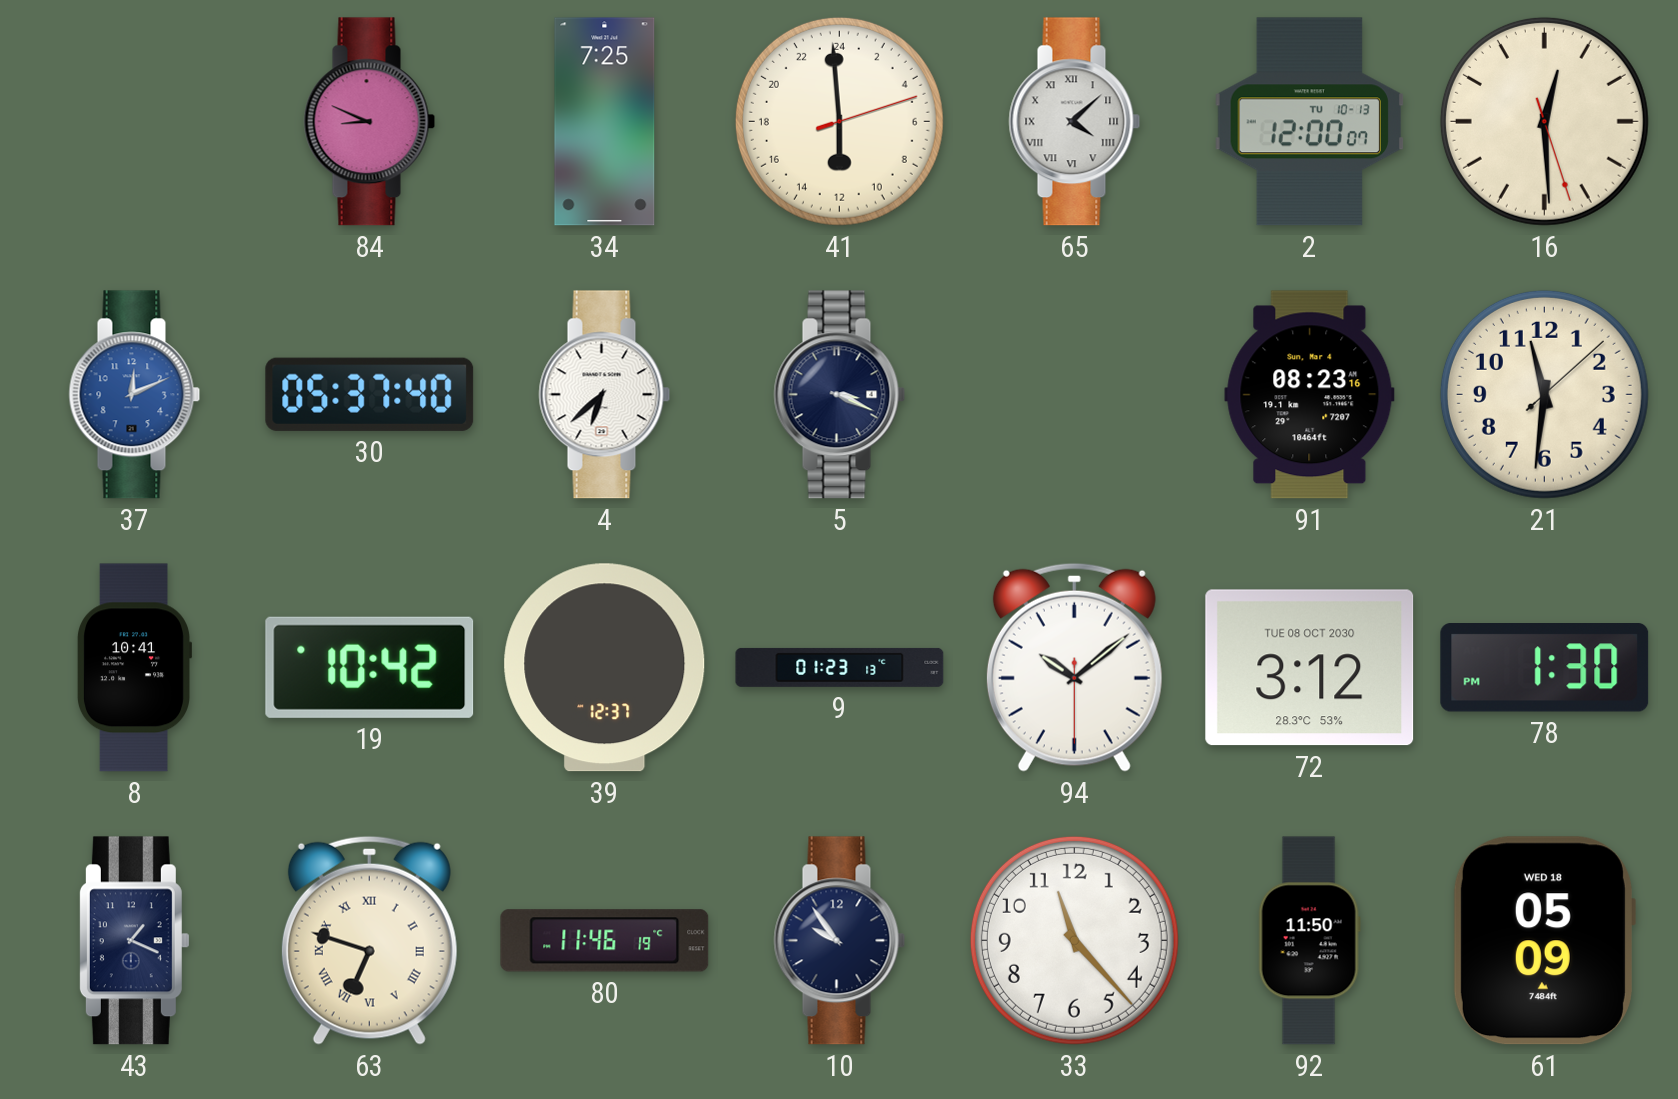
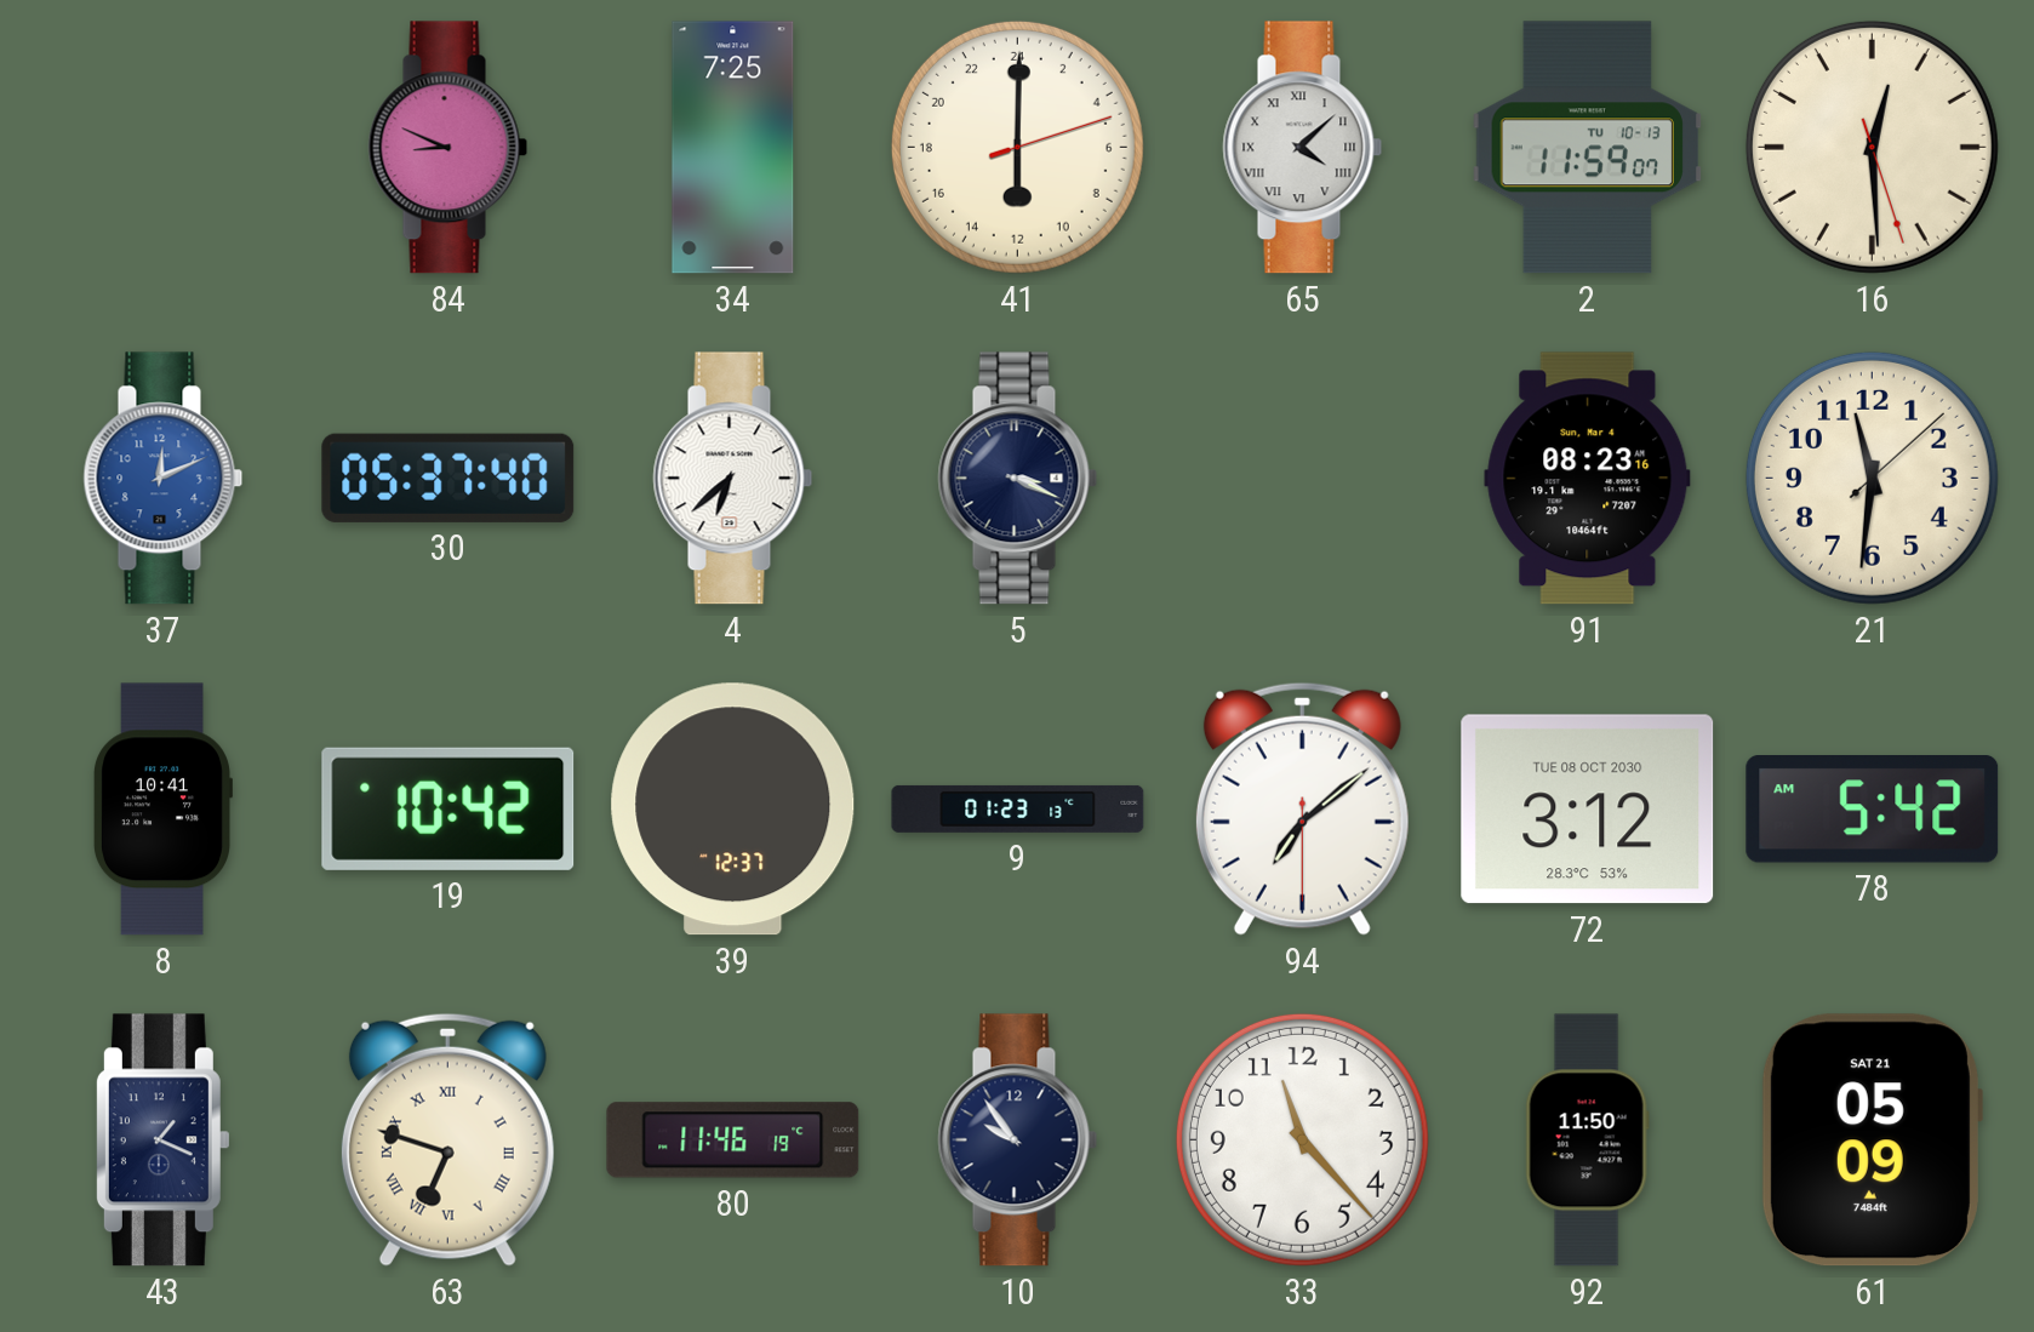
41: 11:59 -> 12:00
2: 12:00 -> 11:59
94: 10:08 -> 7:08
78: 1:30 -> 5:42
61 date: WED 18 -> SAT 21
